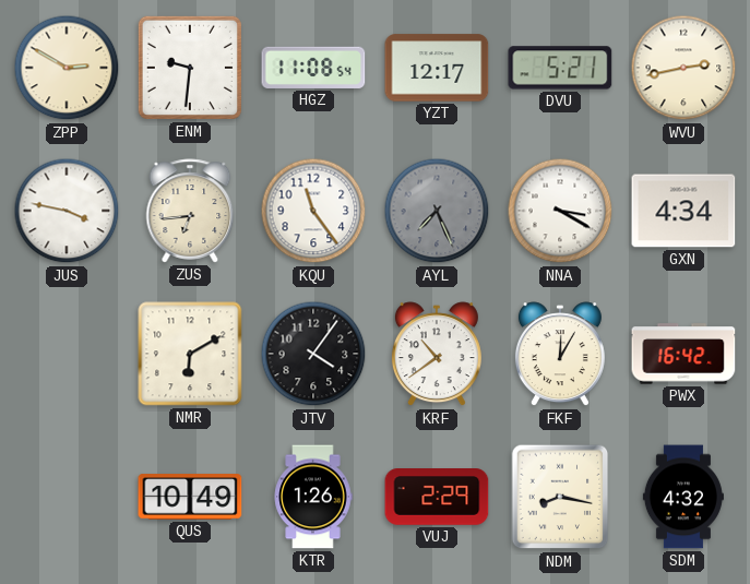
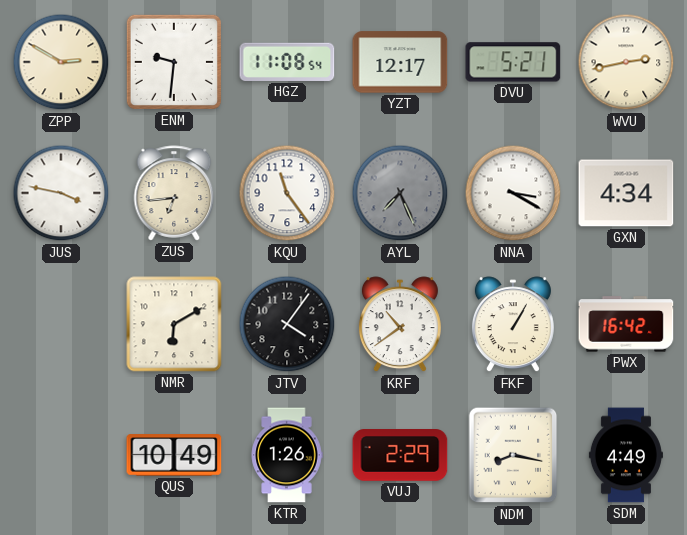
FKF: 12:05 -> 1:05
SDM: 4:32 -> 4:49
